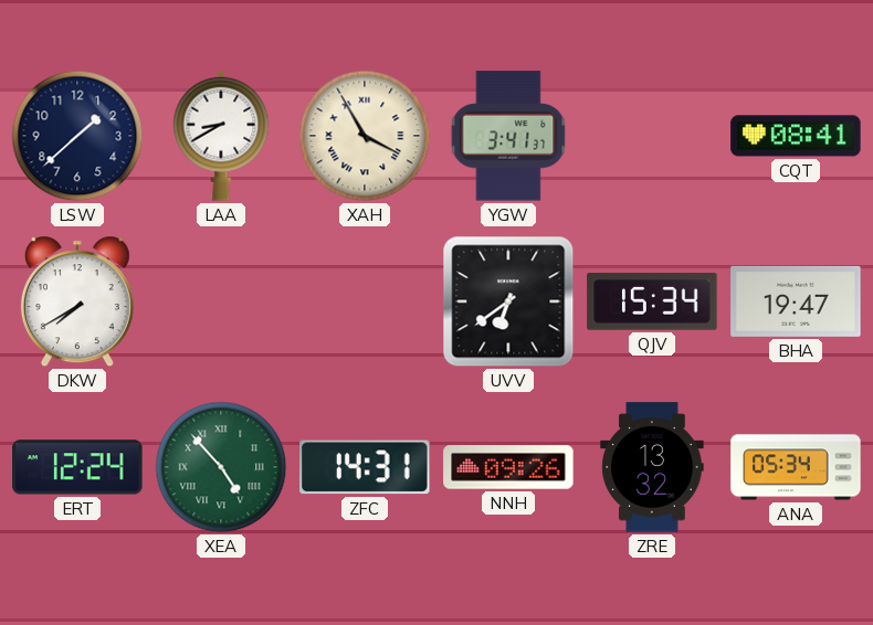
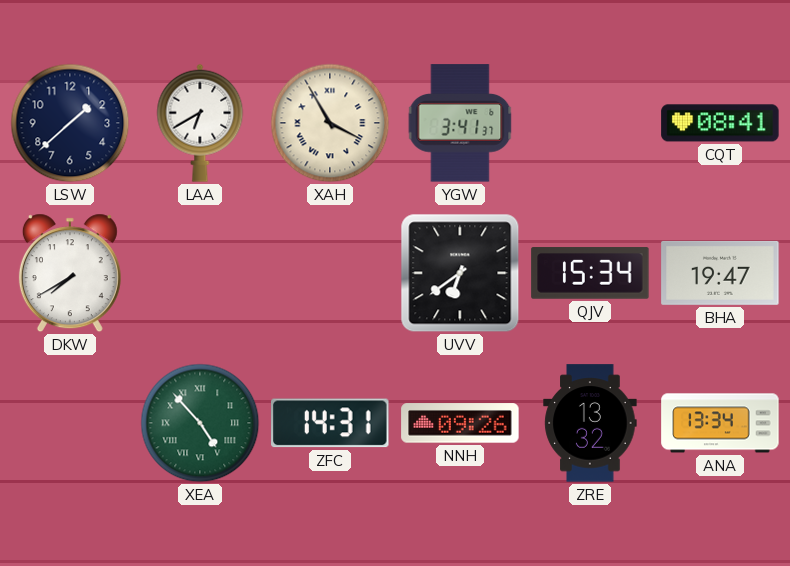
LAA: 8:40 -> 6:40
ERT: 12:24 -> none
ANA: 05:34 -> 13:34
